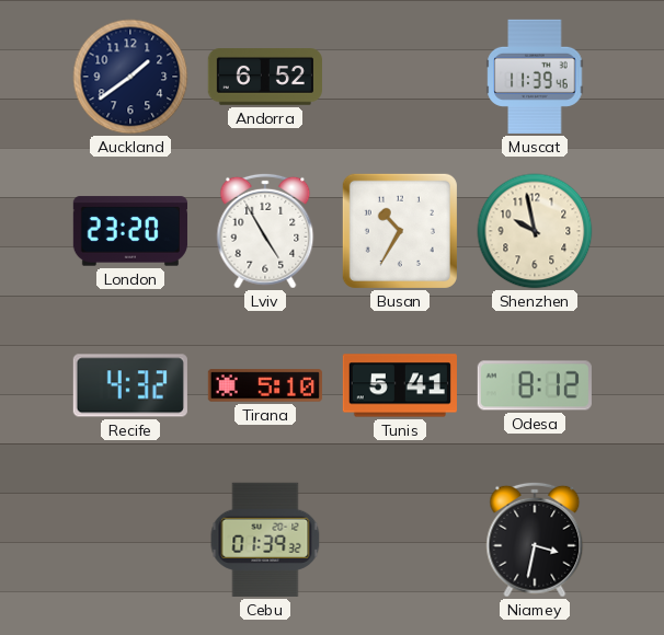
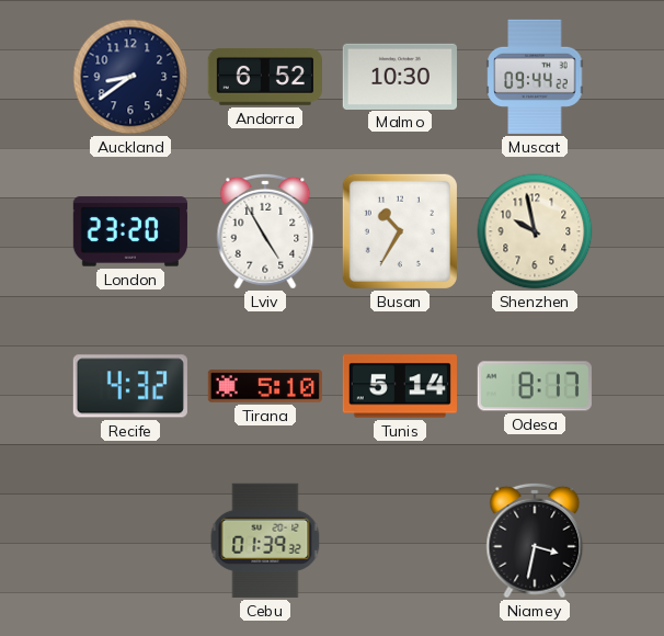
Auckland: 1:39 -> 8:39
Malmo: none -> 10:30
Muscat: 11:39 -> 09:44
Tunis: 5:41 -> 5:14
Odesa: 8:12 -> 8:17
